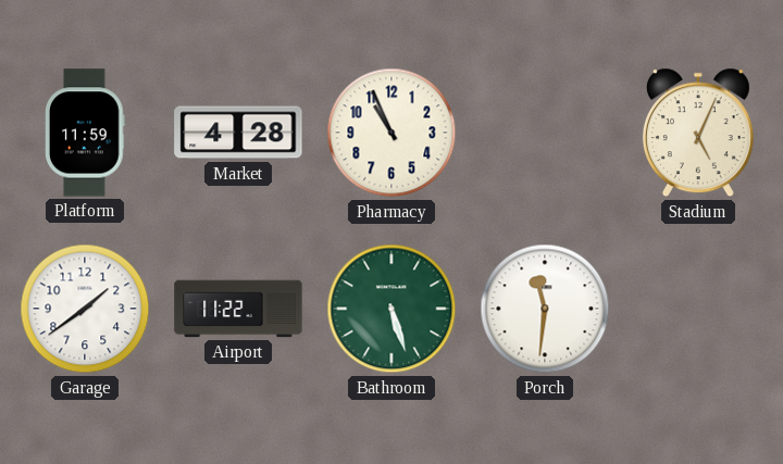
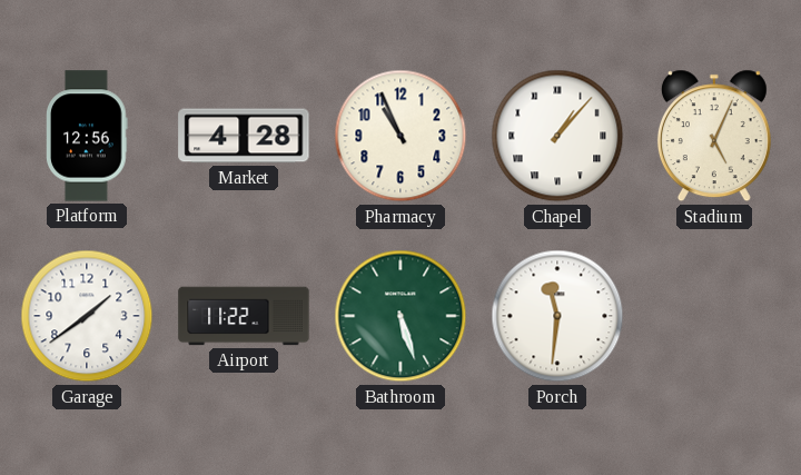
Platform: 11:59 -> 12:56
Chapel: none -> 1:07
